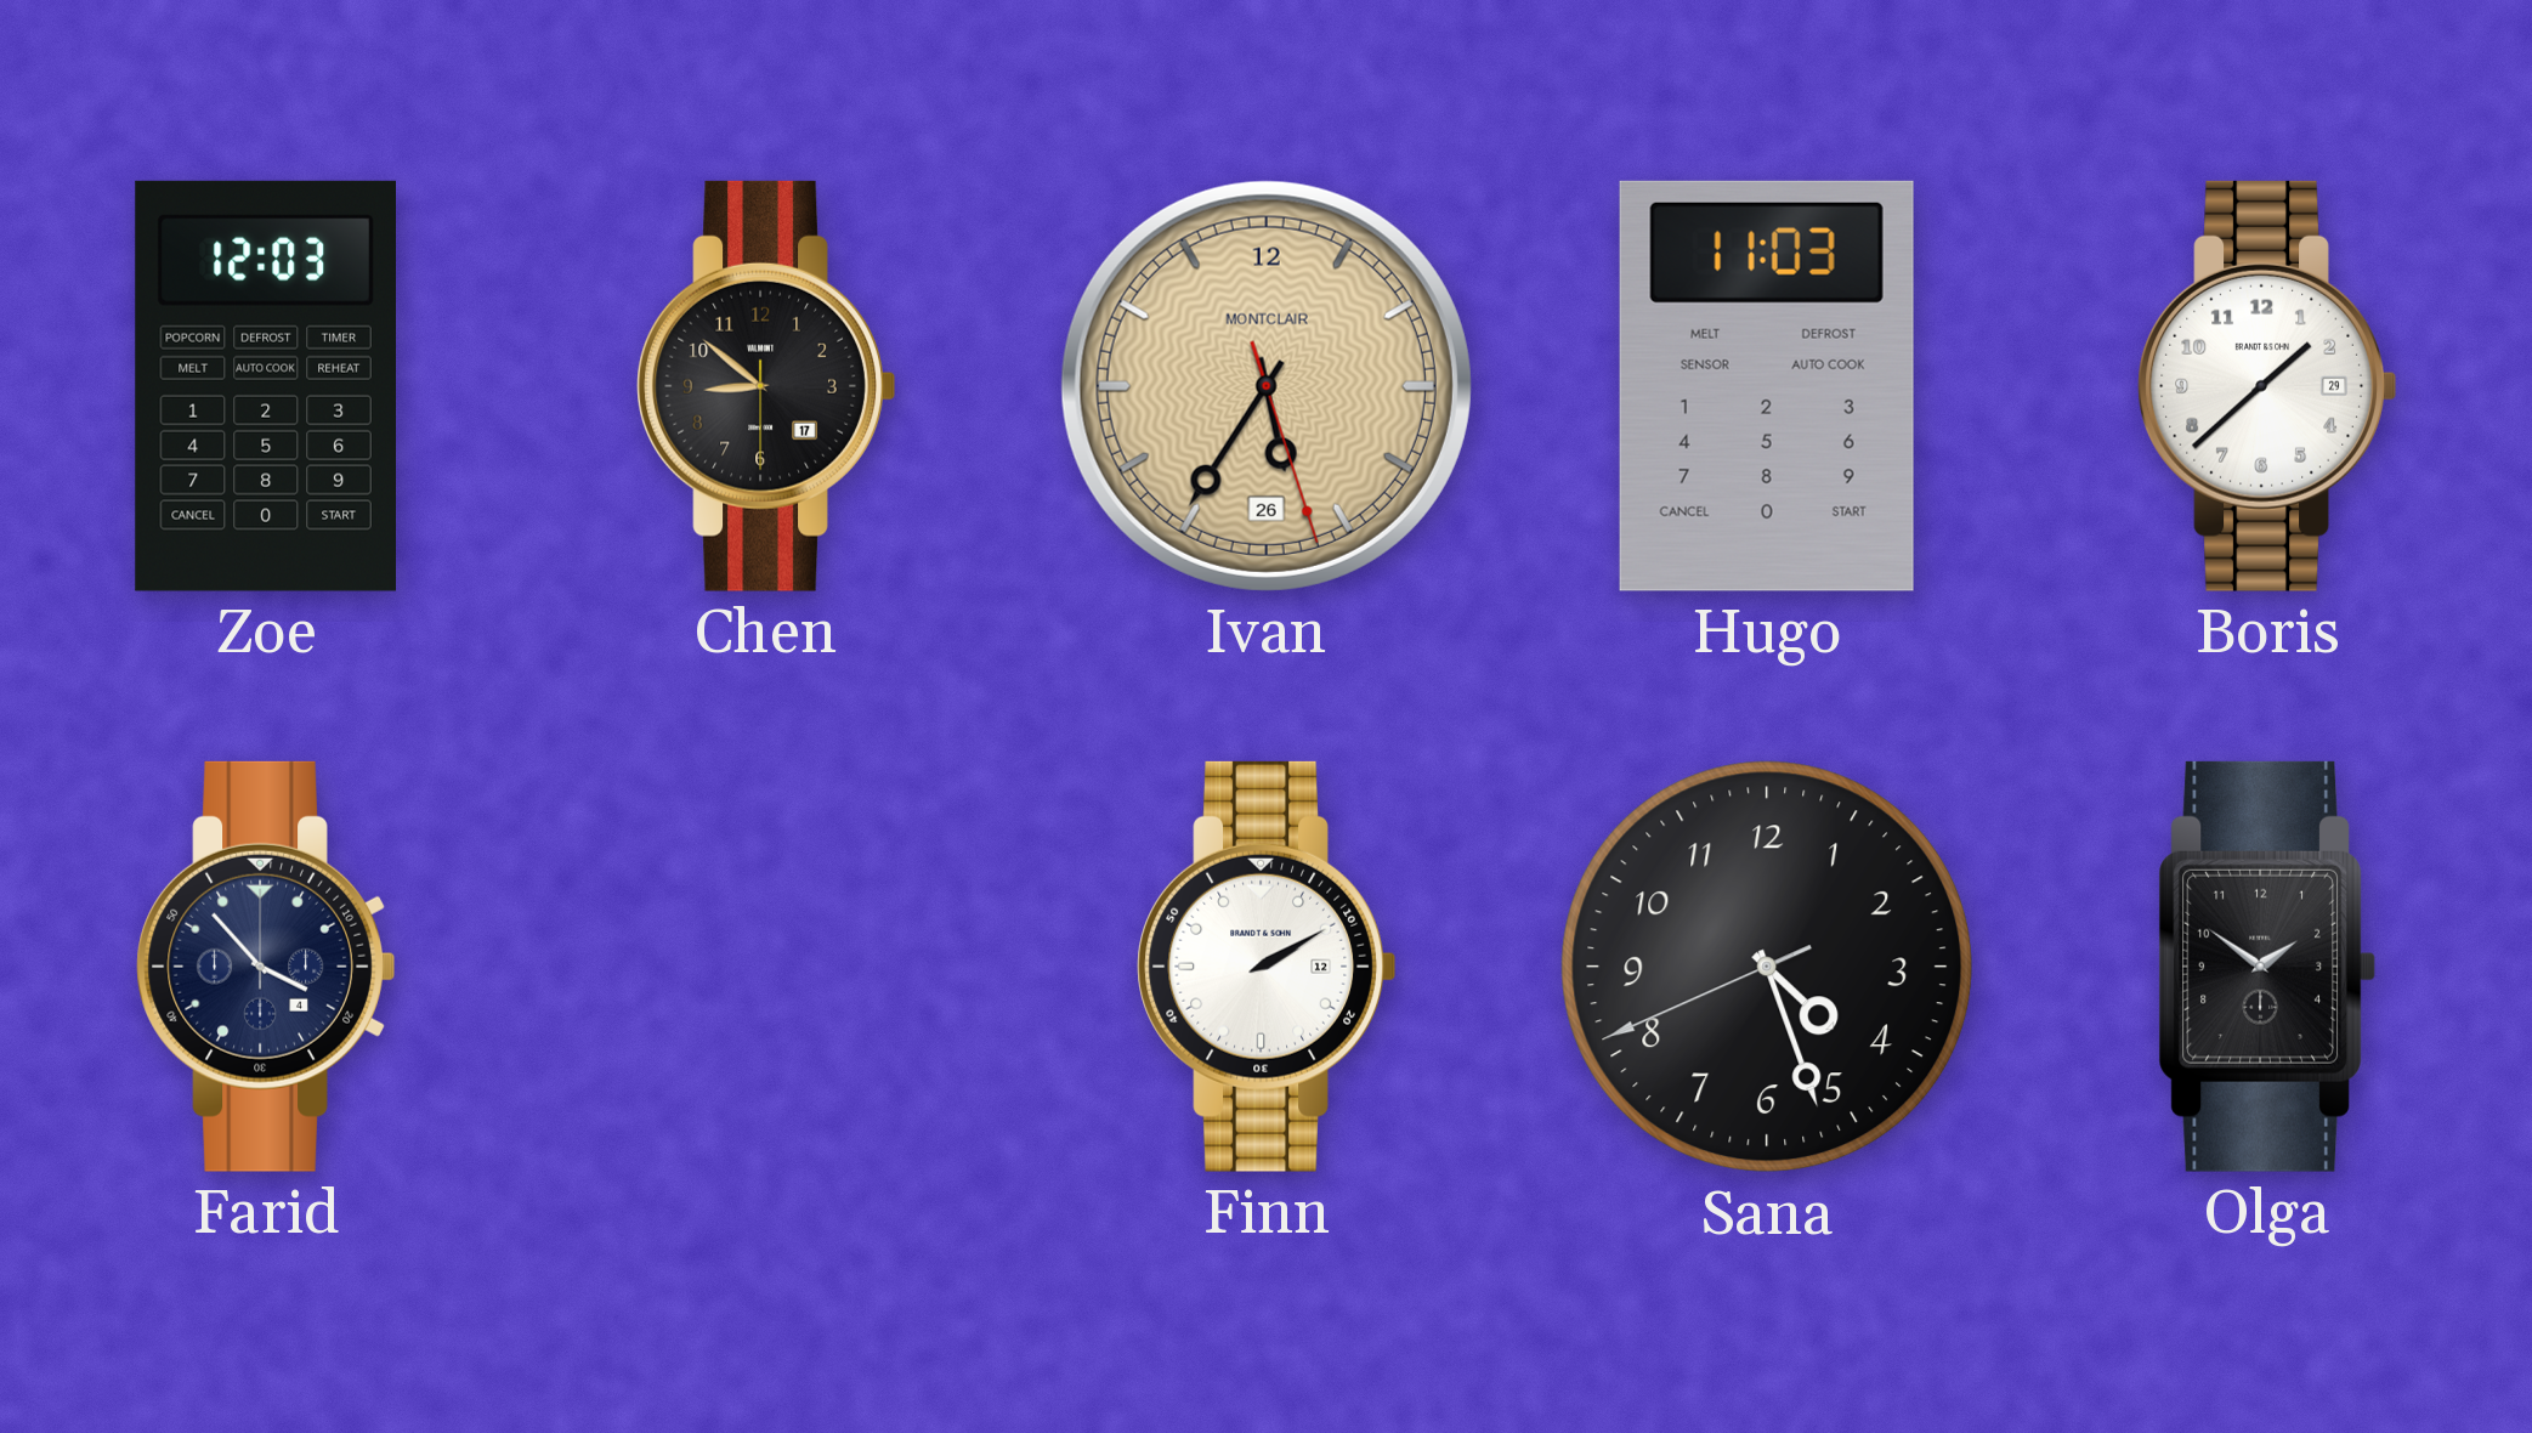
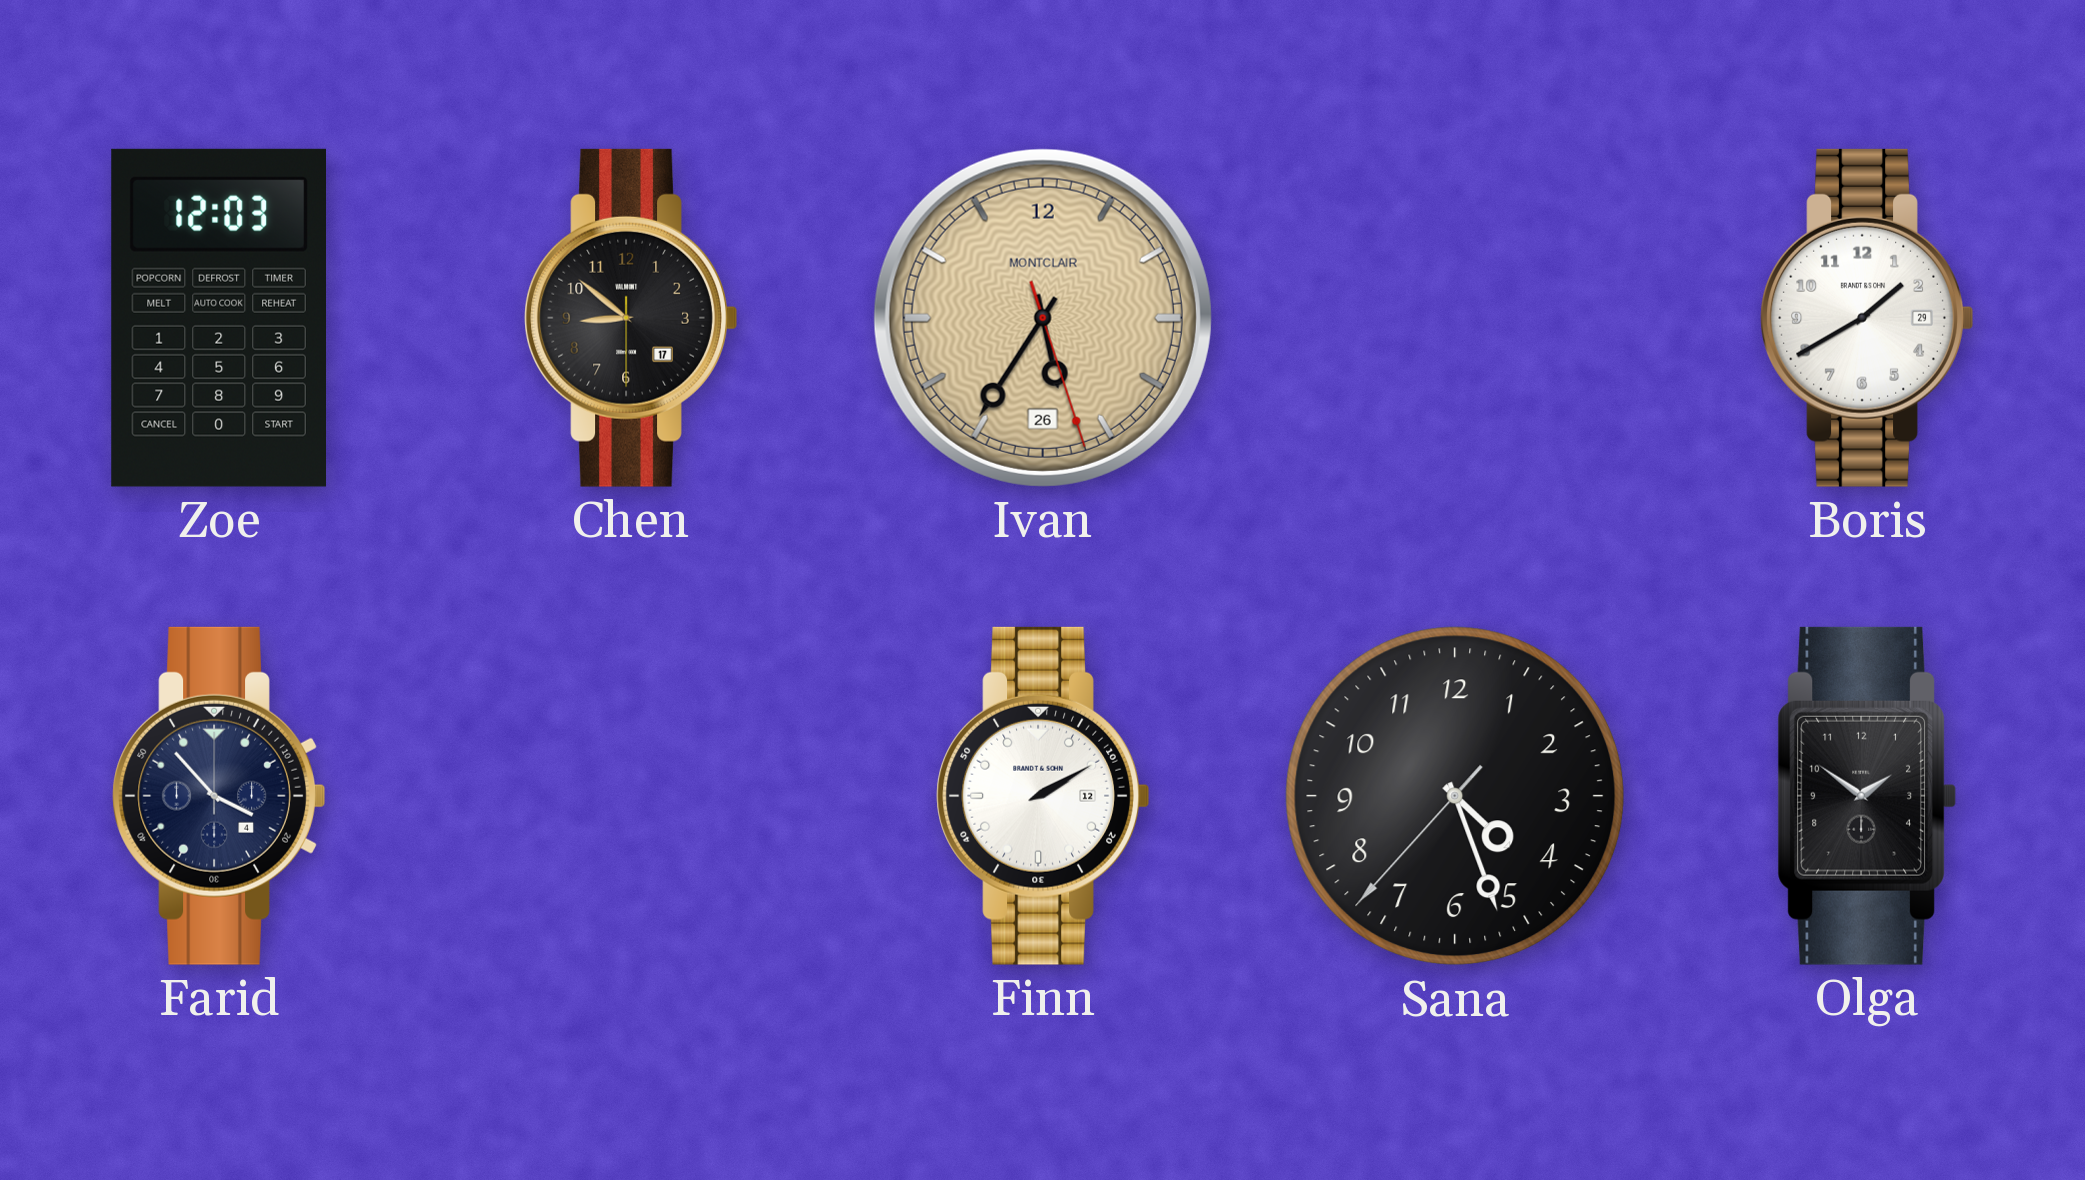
Hugo: 11:03 -> none
Boris: 1:38 -> 1:40
Sana: 4:26:41 -> 4:26:37
